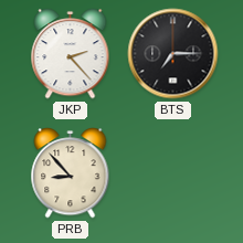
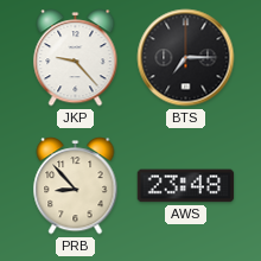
JKP: 2:23 -> 9:23
AWS: none -> 23:48
